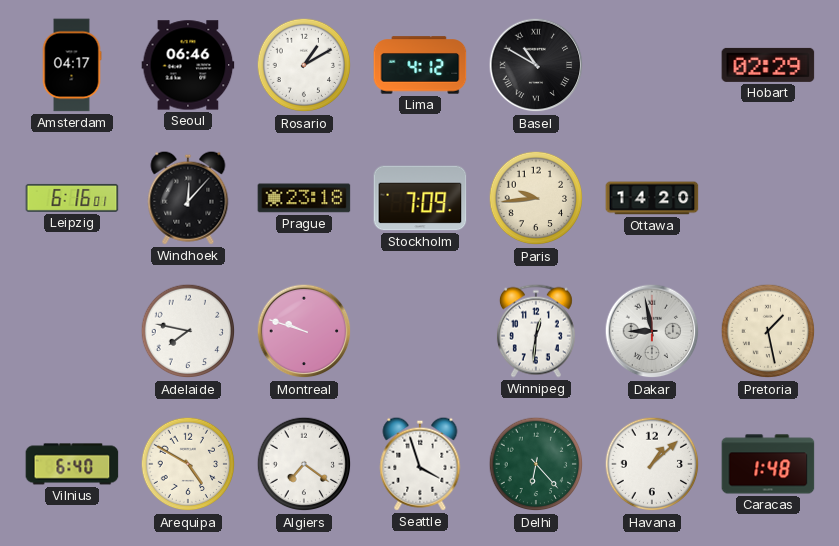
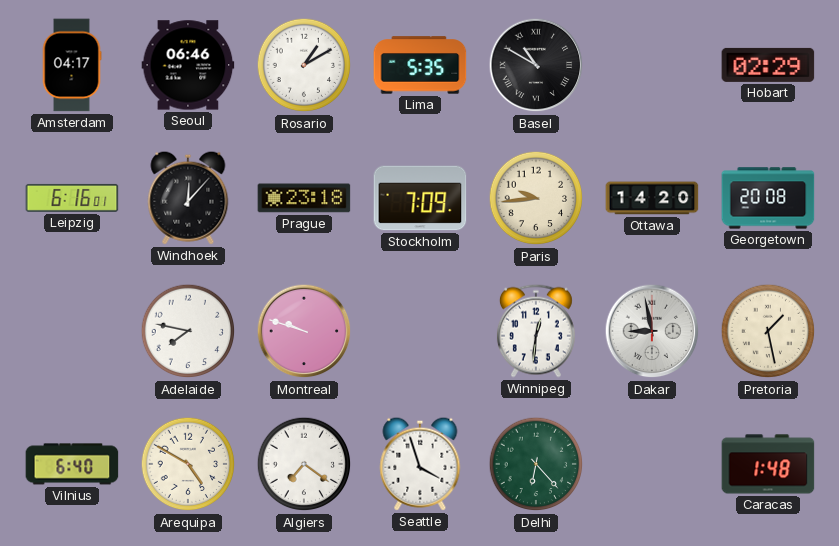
Lima: 4:12 -> 5:35
Georgetown: none -> 20:08
Havana: 1:08 -> none
